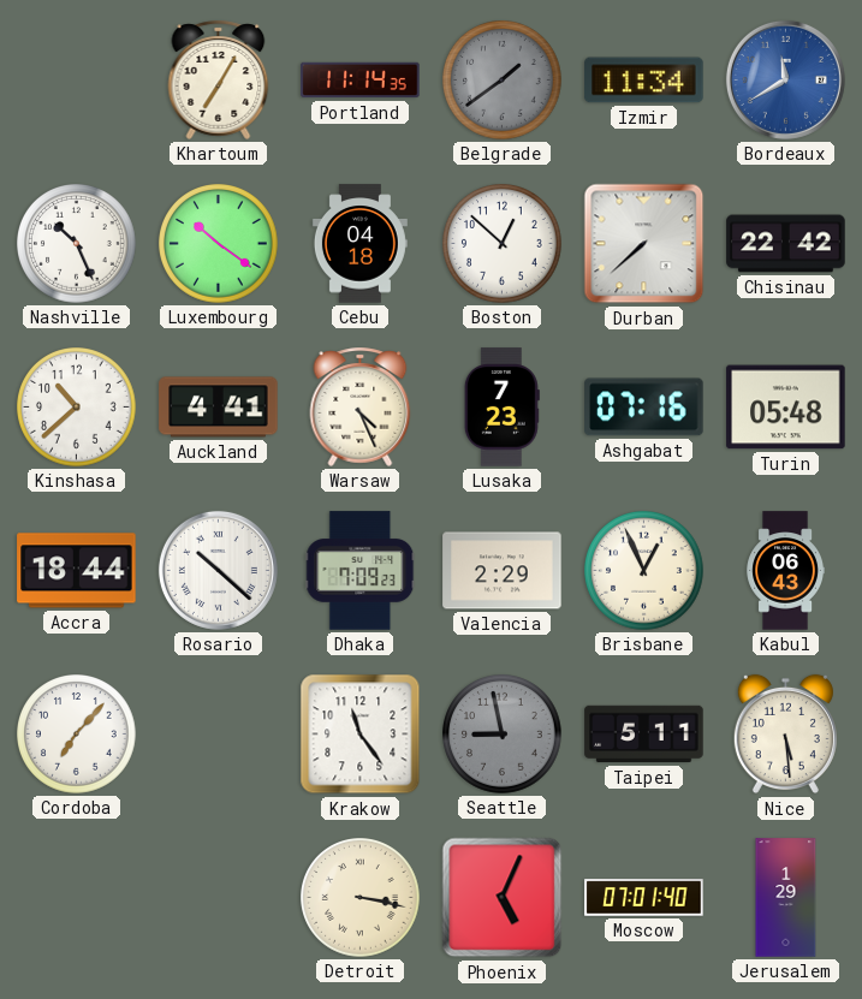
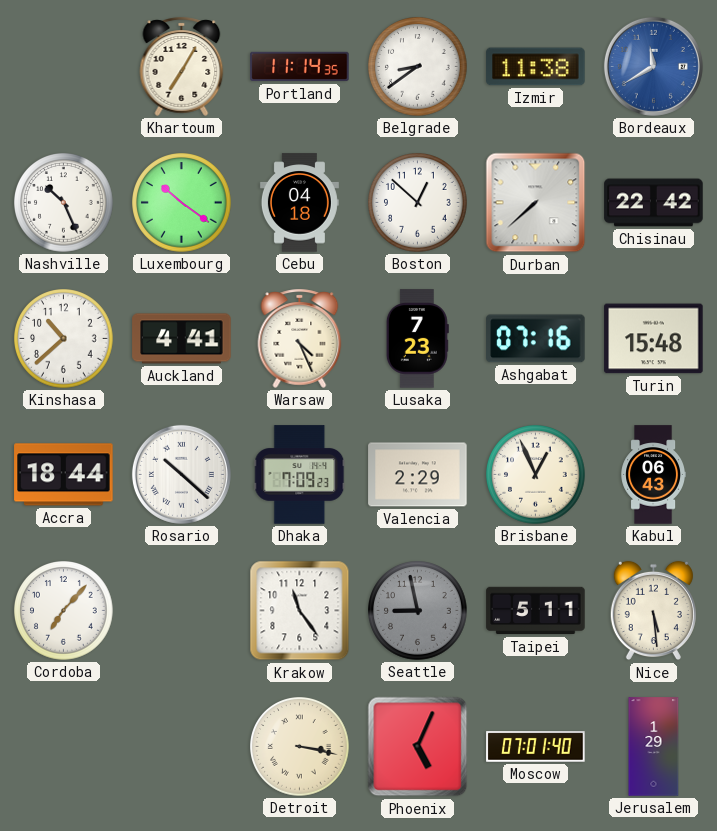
Belgrade: 1:39 -> 8:39
Belgrade dial: grey -> white
Izmir: 11:34 -> 11:38
Turin: 05:48 -> 15:48
